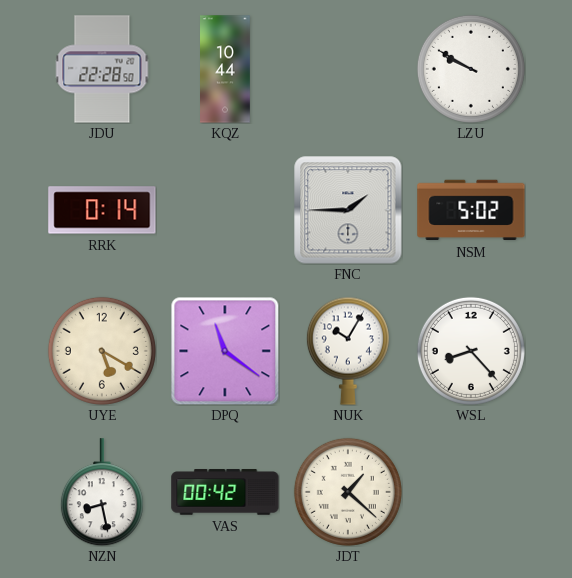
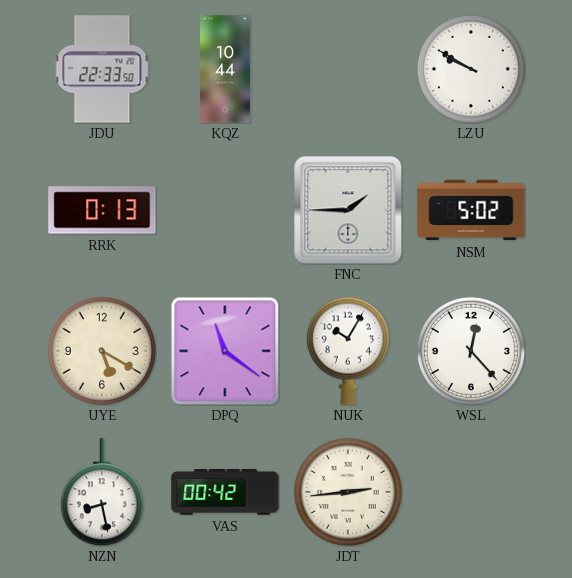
JDU: 22:28 -> 22:33
RRK: 0:14 -> 0:13
WSL: 8:23 -> 12:23
JDT: 1:22 -> 2:44
